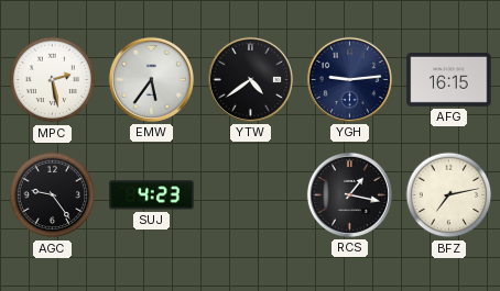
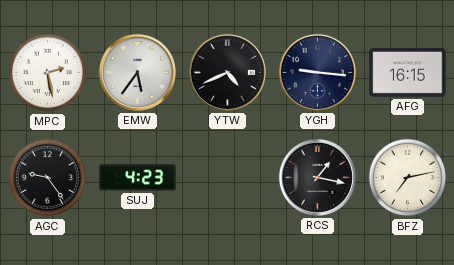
YTW: 4:39 -> 4:41
YGH: 9:14 -> 9:16
